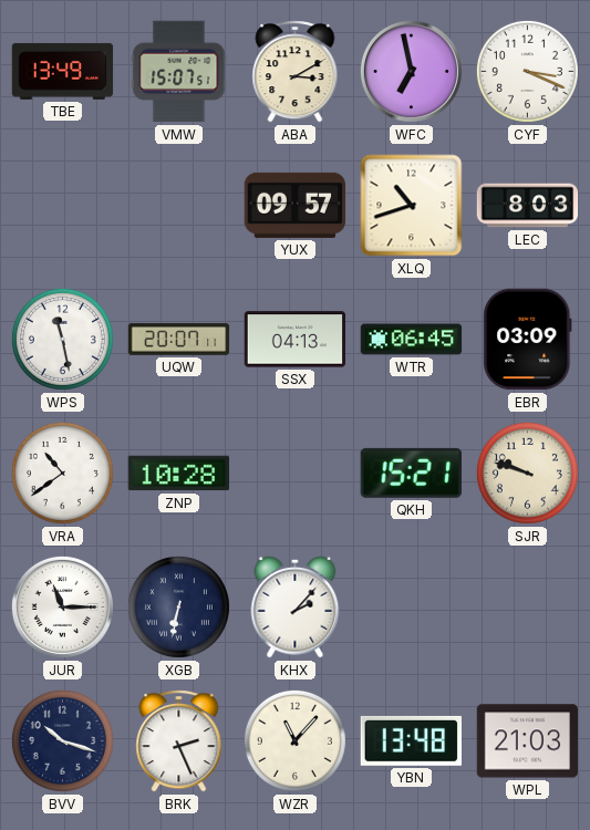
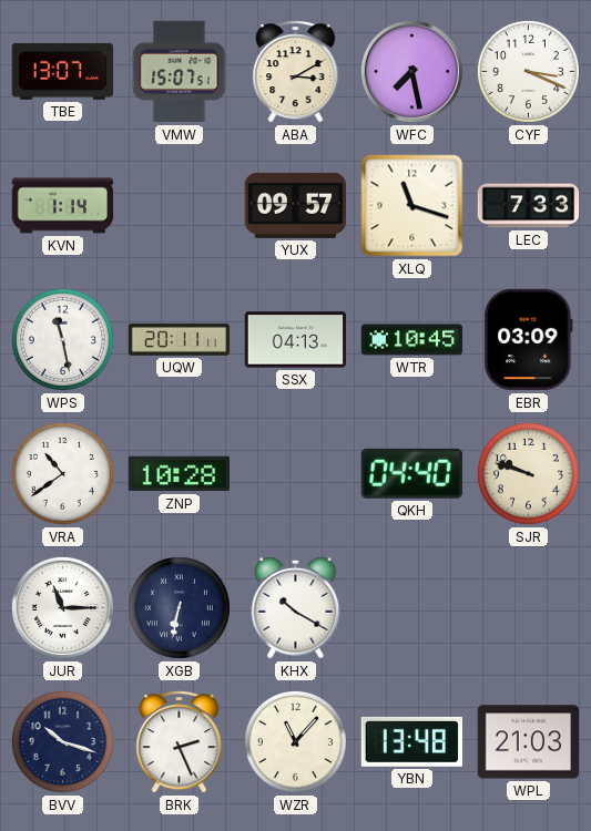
TBE: 13:49 -> 13:07
WFC: 6:58 -> 7:28
KVN: none -> 1:14
XLQ: 10:42 -> 11:18
LEC: 8:03 -> 7:33
UQW: 20:07 -> 20:11
WTR: 06:45 -> 10:45
QKH: 15:21 -> 04:40
KHX: 2:07 -> 10:20
